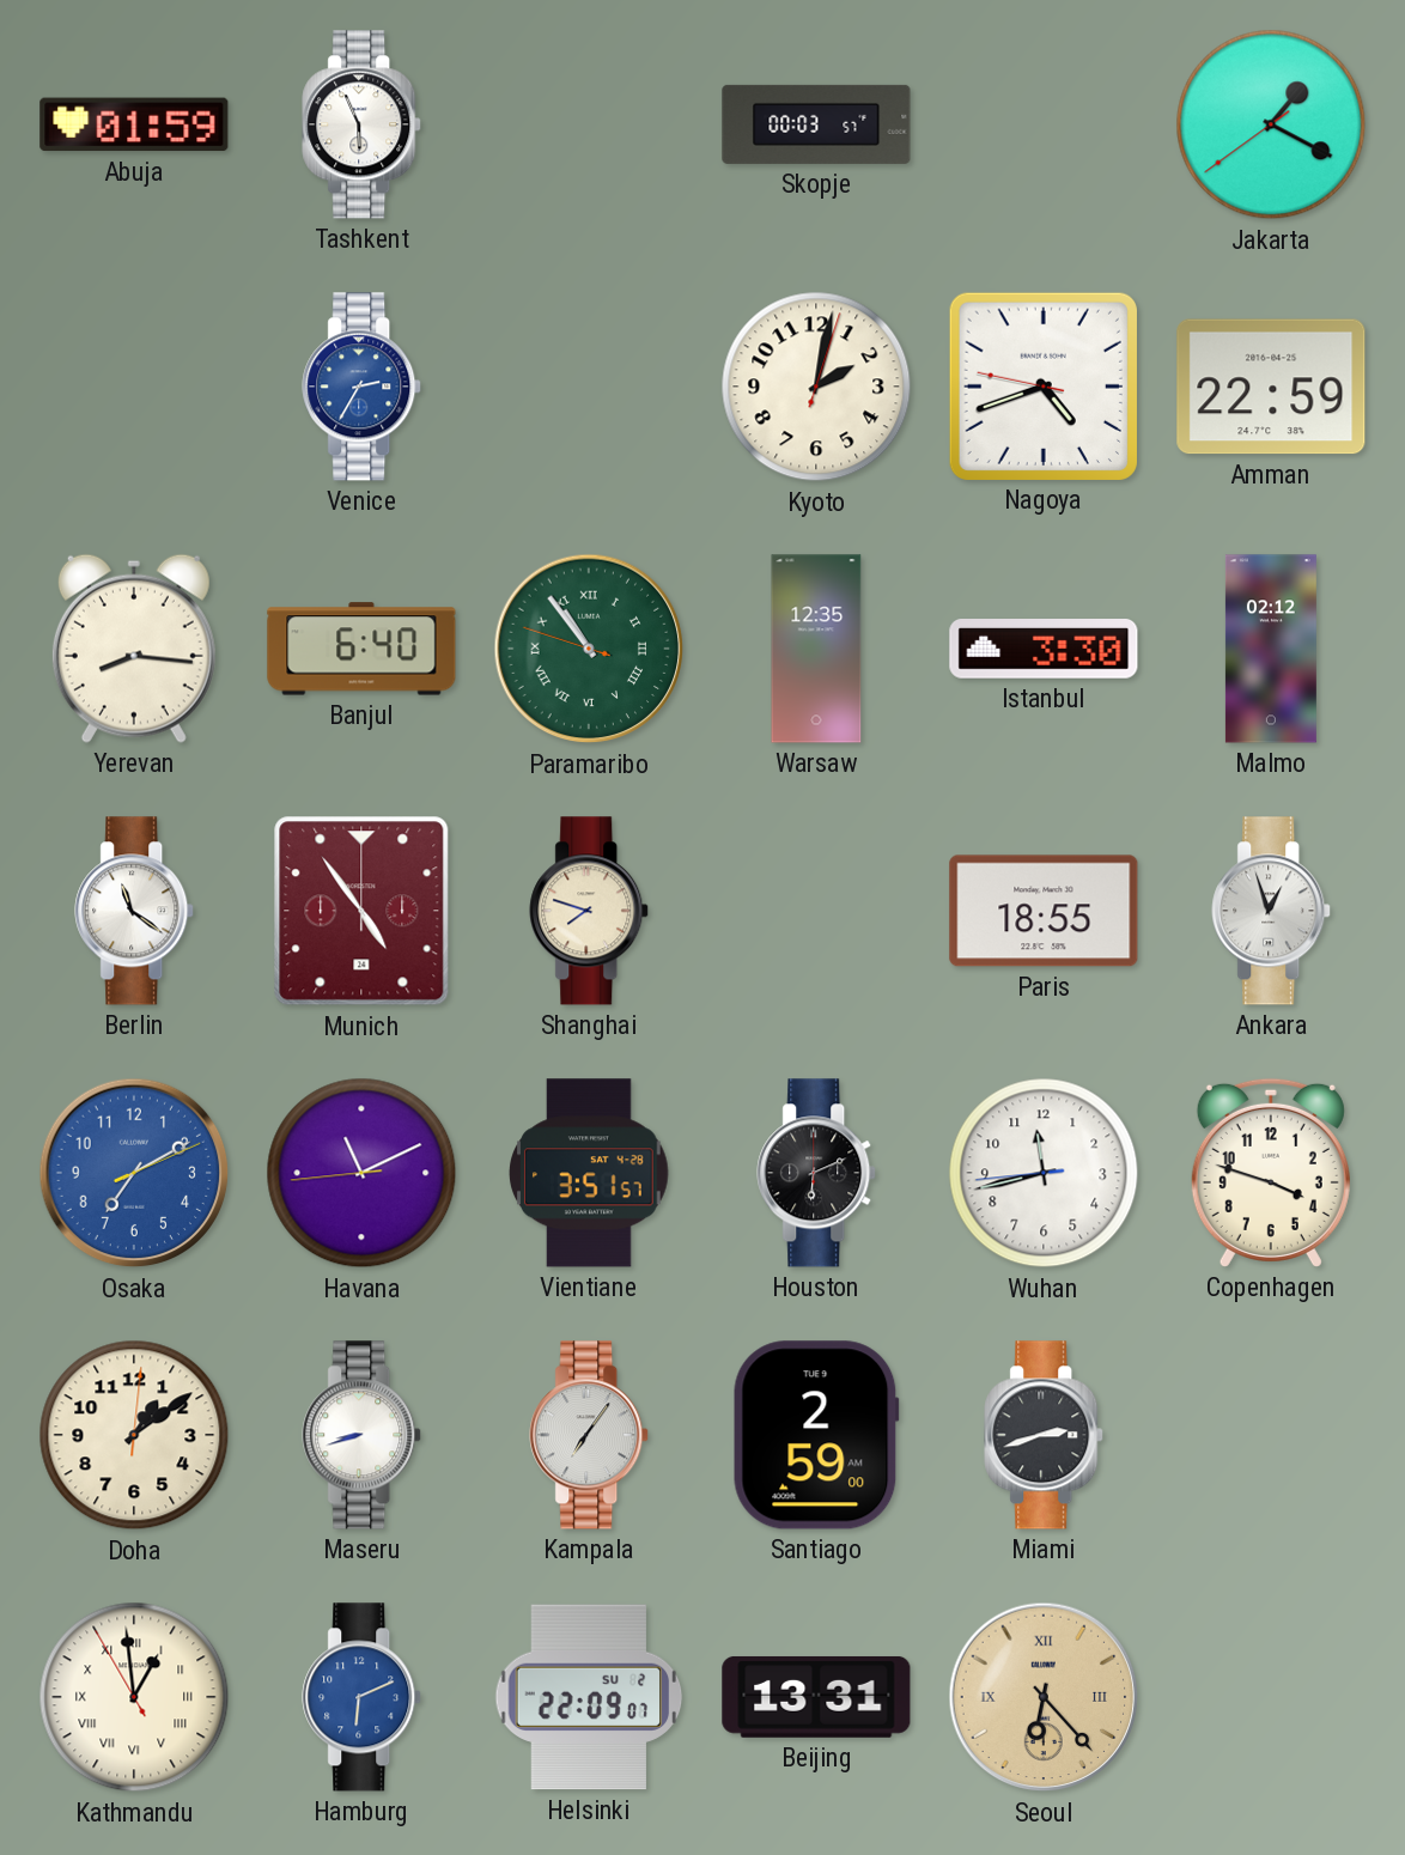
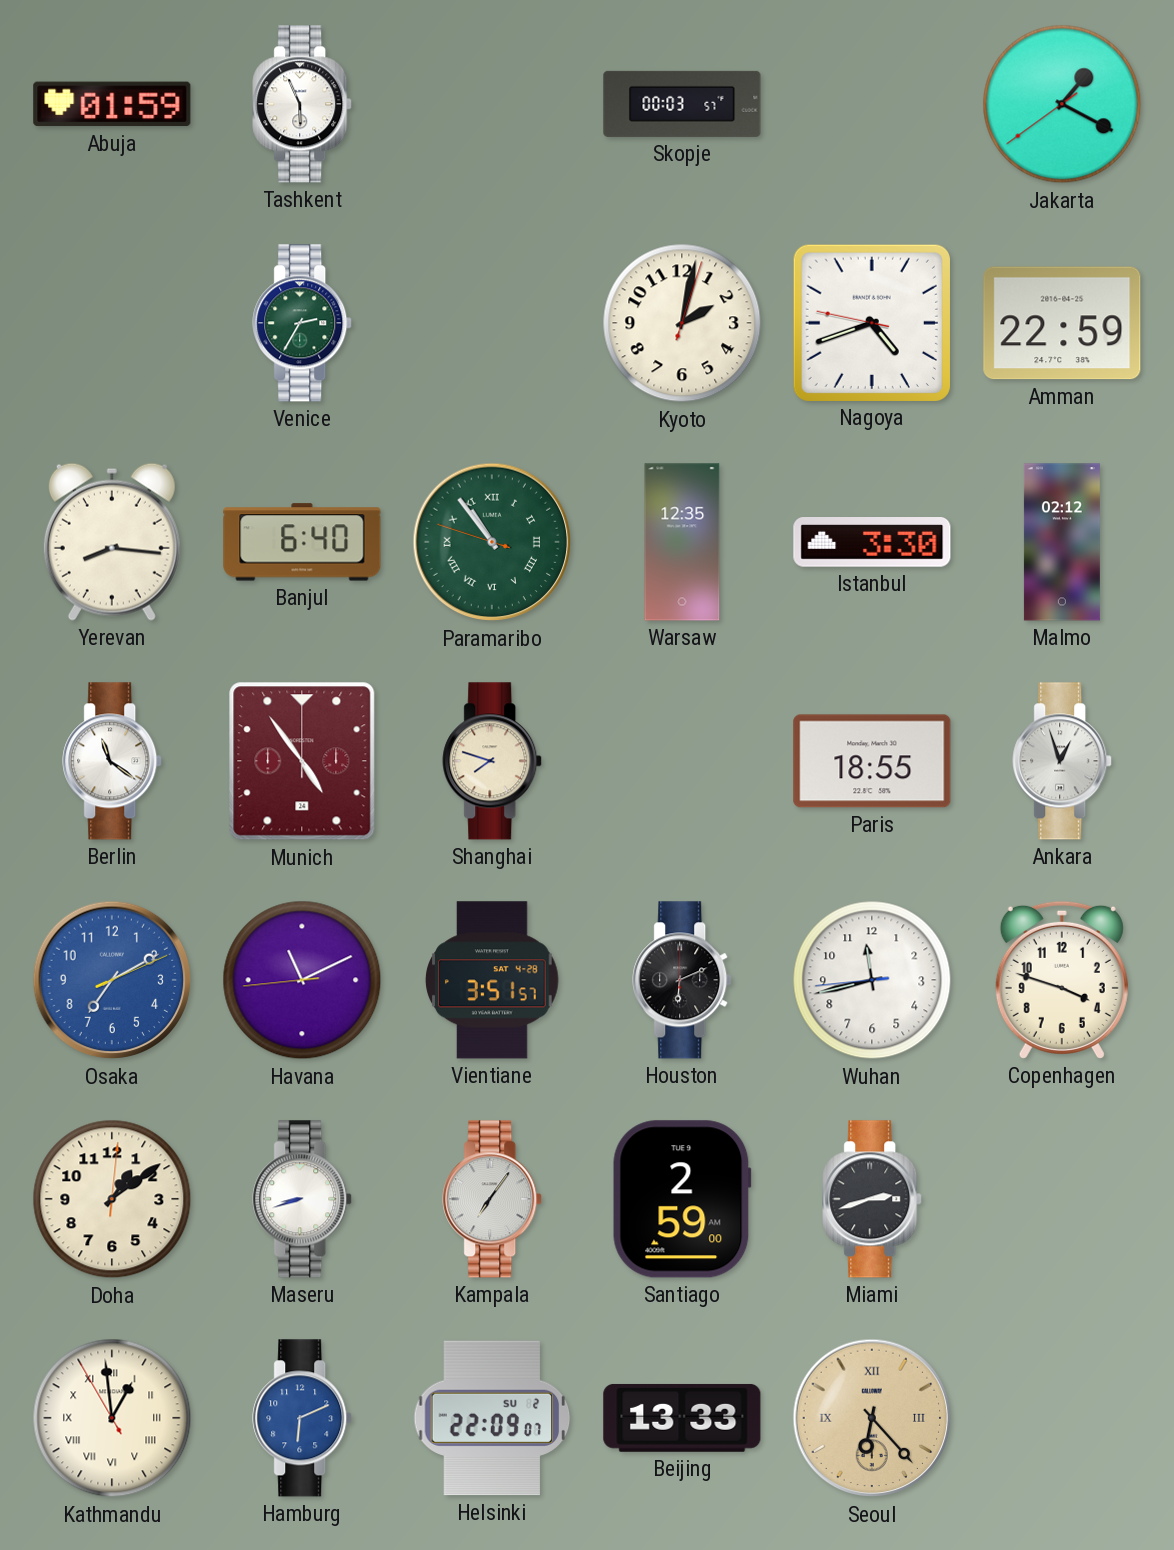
Venice dial: blue -> green
Beijing: 13:31 -> 13:33
